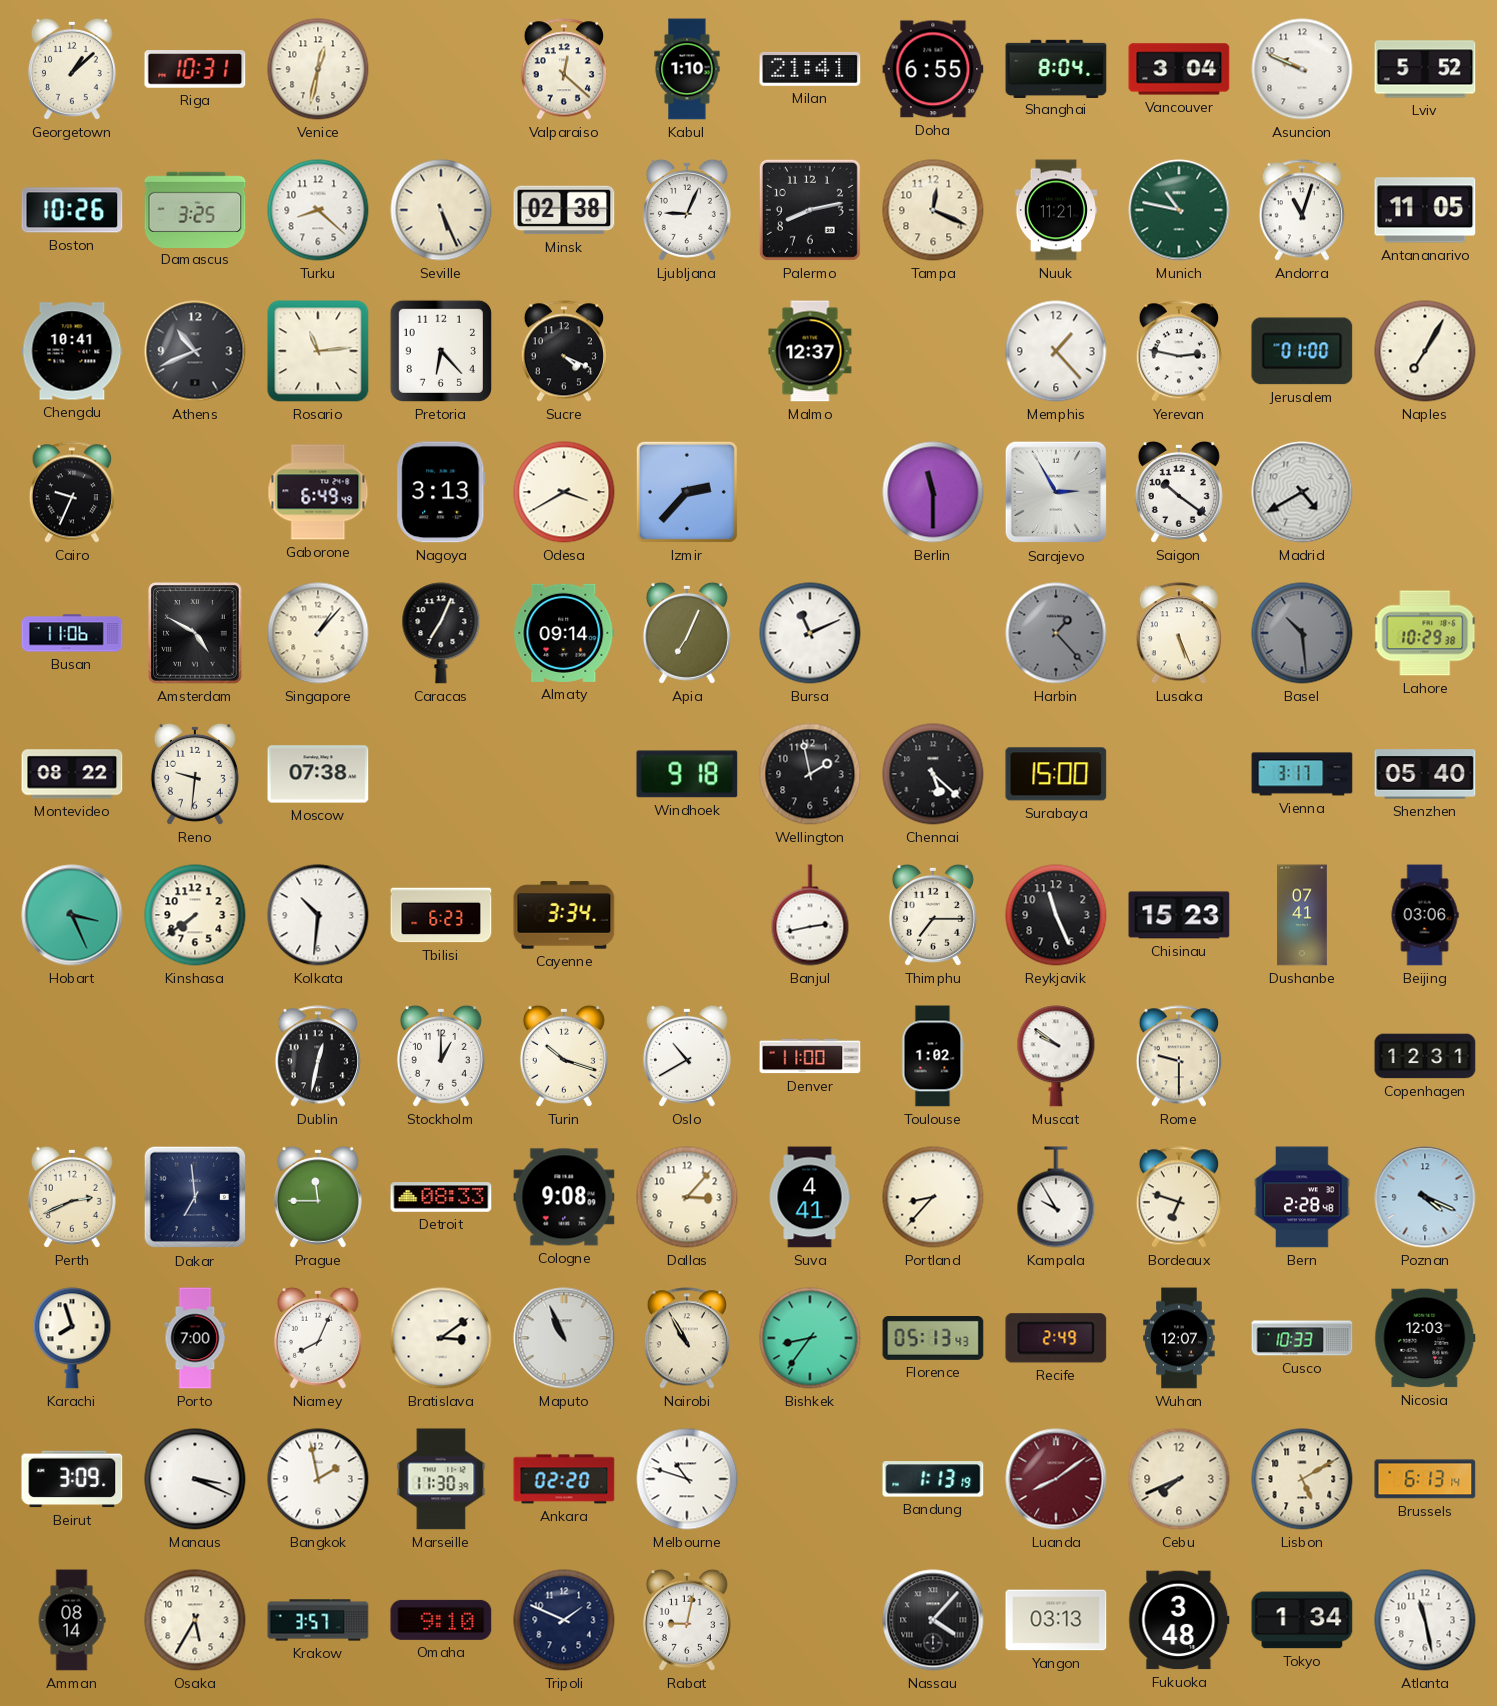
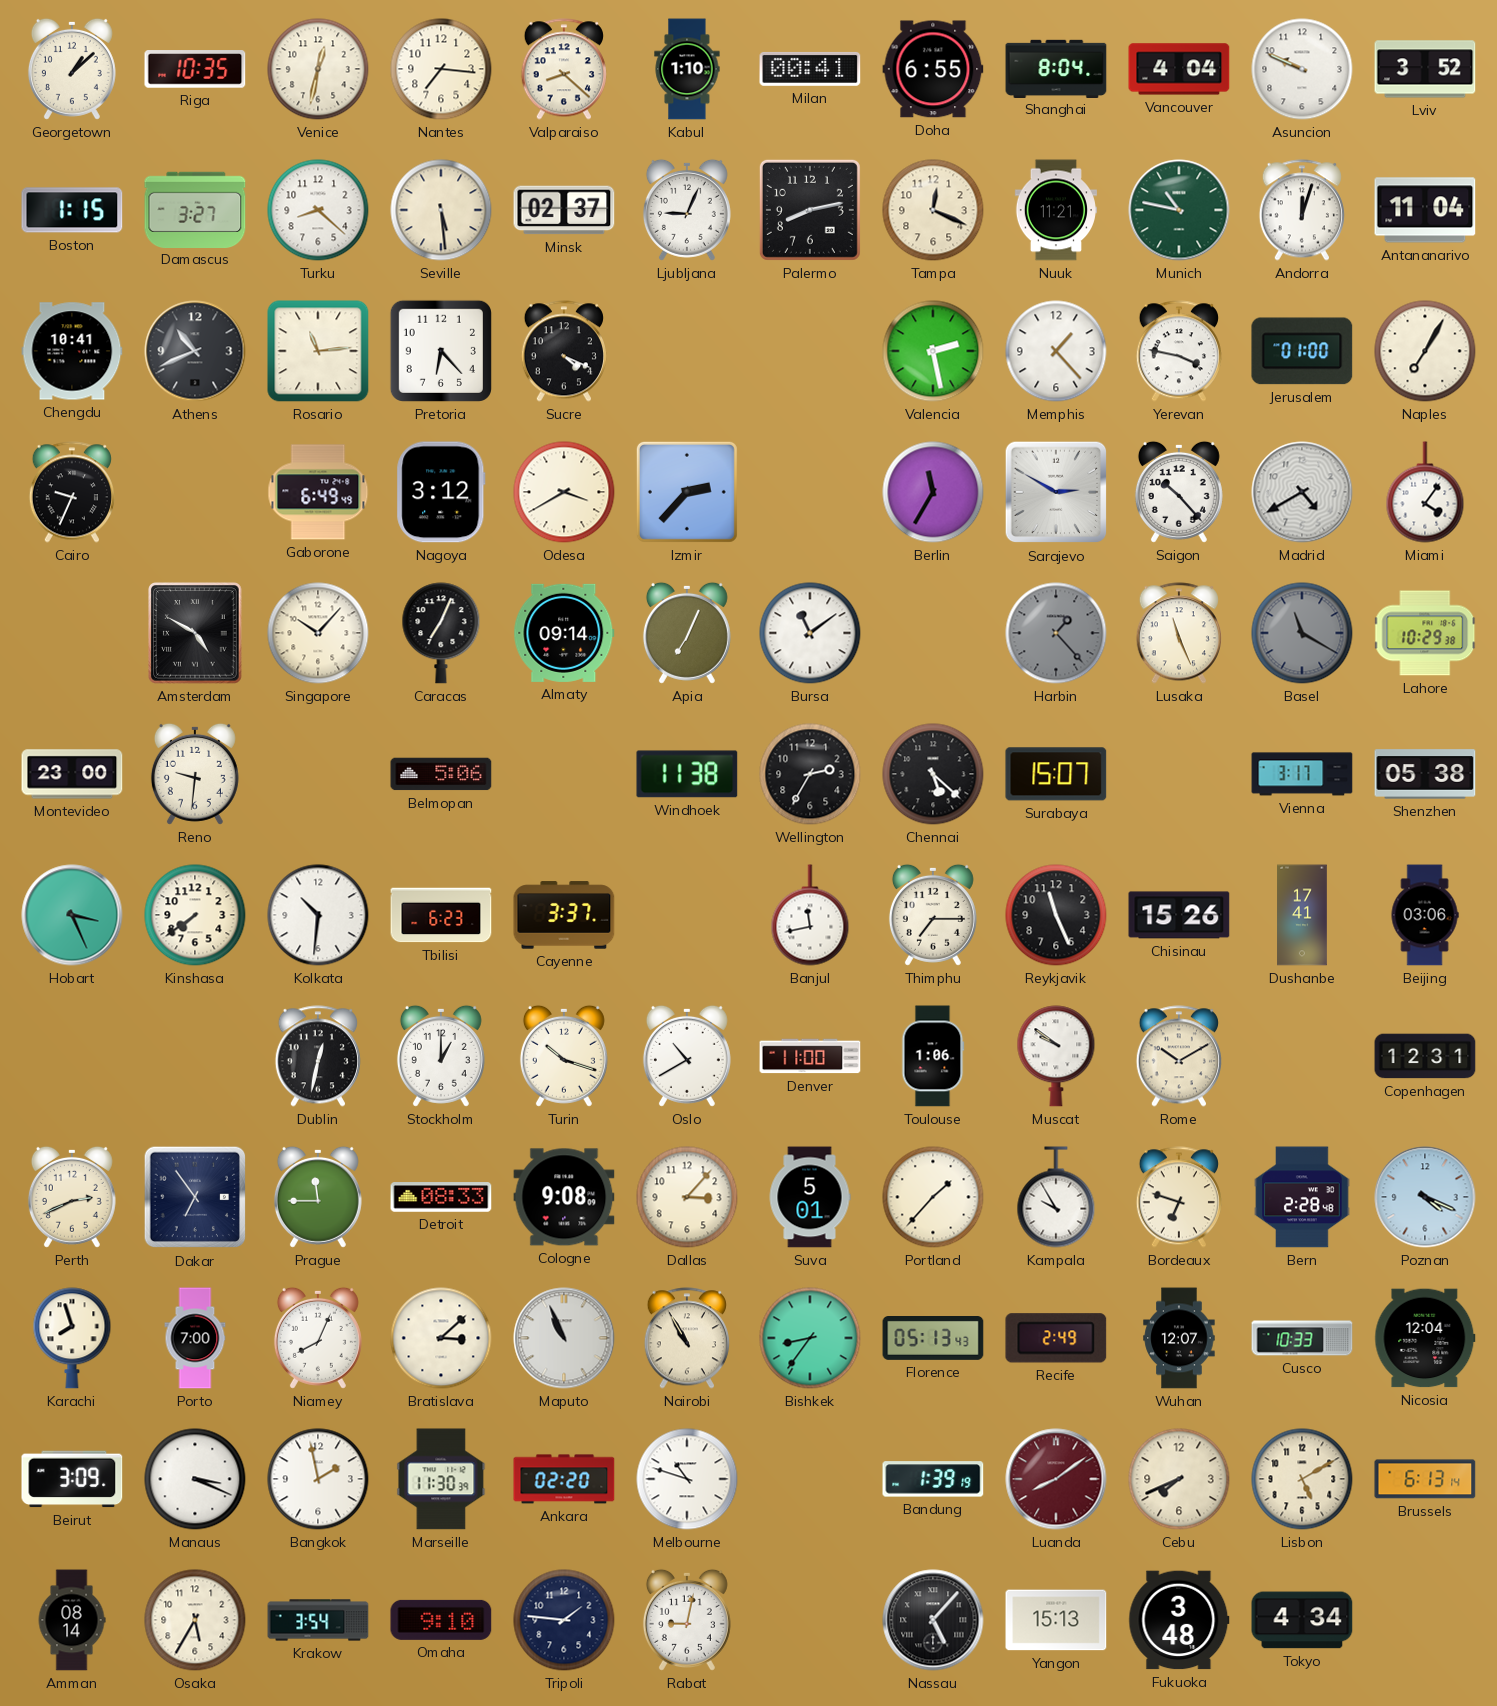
Riga: 10:31 -> 10:35
Nantes: none -> 7:16
Valparaiso: 12:22 -> 8:22
Milan: 21:41 -> 00:41
Vancouver: 3:04 -> 4:04
Lviv: 5:52 -> 3:52
Boston: 10:26 -> 1:15
Damascus: 3:25 -> 3:27
Seville: 5:26 -> 5:29
Minsk: 02:38 -> 02:37
Andorra: 11:03 -> 12:03
Antananarivo: 11:05 -> 11:04
Malmo: 12:37 -> none
Valencia: none -> 2:28
Yerevan: 2:47 -> 3:47
Nagoya: 3:13 -> 3:12
Berlin: 11:30 -> 11:35
Sarajevo: 2:55 -> 2:50
Saigon: 10:21 -> 10:23
Miami: none -> 4:06
Busan: 11:06 -> none
Singapore: 1:07 -> 10:07
Bursa: 11:11 -> 11:09
Lusaka: 5:26 -> 11:26
Basel: 10:29 -> 11:20
Montevideo: 08:22 -> 23:00
Moscow: 07:38 -> none
Belmopan: none -> 5:06
Windhoek: 9:18 -> 11:38
Wellington: 1:58 -> 2:35
Surabaya: 15:00 -> 15:07
Shenzhen: 05:40 -> 05:38
Cayenne: 3:34 -> 3:37
Banjul: 2:43 -> 11:43
Chisinau: 15:23 -> 15:26
Dushanbe: 07:41 -> 17:41
Toulouse: 1:02 -> 1:06
Rome: 9:30 -> 10:10
Dakar: 6:59 -> 6:54
Suva: 4:41 -> 5:01
Portland: 8:37 -> 1:37
Bratislava: 3:09 -> 3:08
Nicosia: 12:03 -> 12:04
Bandung: 1:13 -> 1:39
Krakow: 3:57 -> 3:54
Tripoli: 1:49 -> 1:46
Nassau: 4:07 -> 5:07
Yangon: 03:13 -> 15:13
Tokyo: 1:34 -> 4:34
Atlanta: 11:28 -> none
